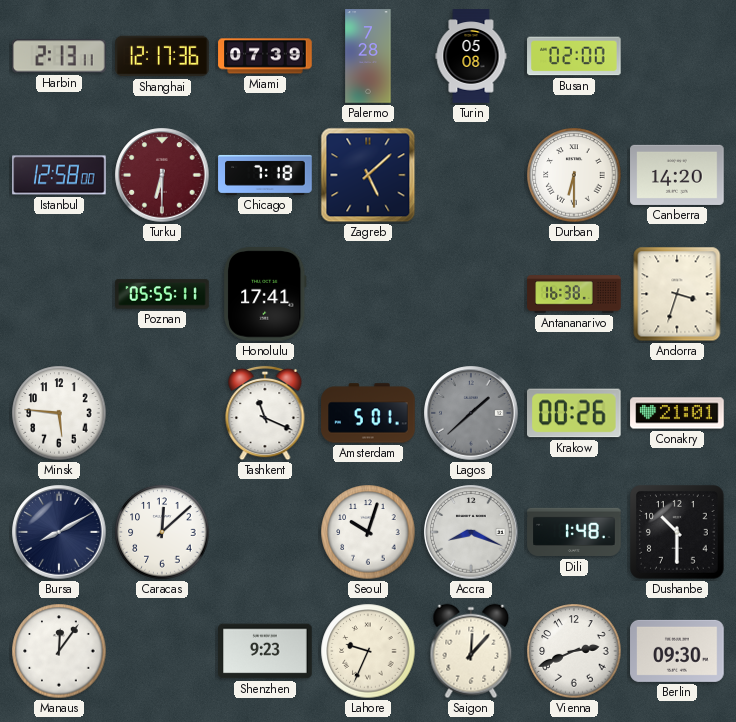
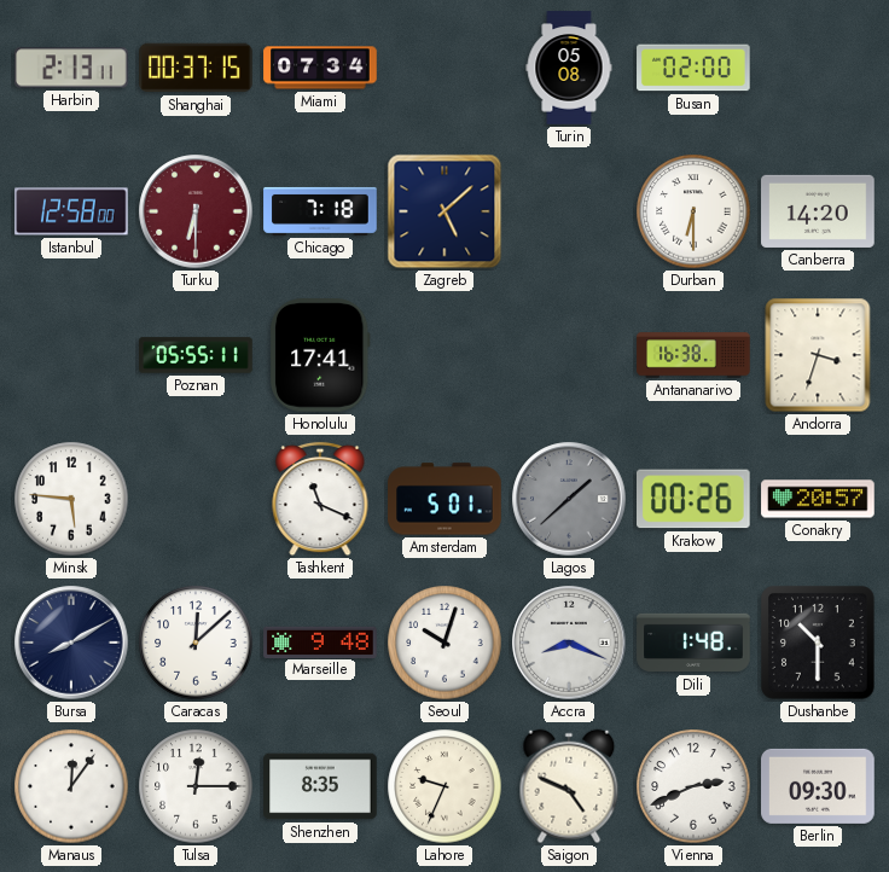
Shanghai: 12:17 -> 00:37
Miami: 07:39 -> 07:34
Palermo: 7:28 -> none
Conakry: 21:01 -> 20:57
Marseille: none -> 9:48
Tulsa: none -> 12:15
Shenzhen: 9:23 -> 8:35
Saigon: 12:07 -> 4:49
